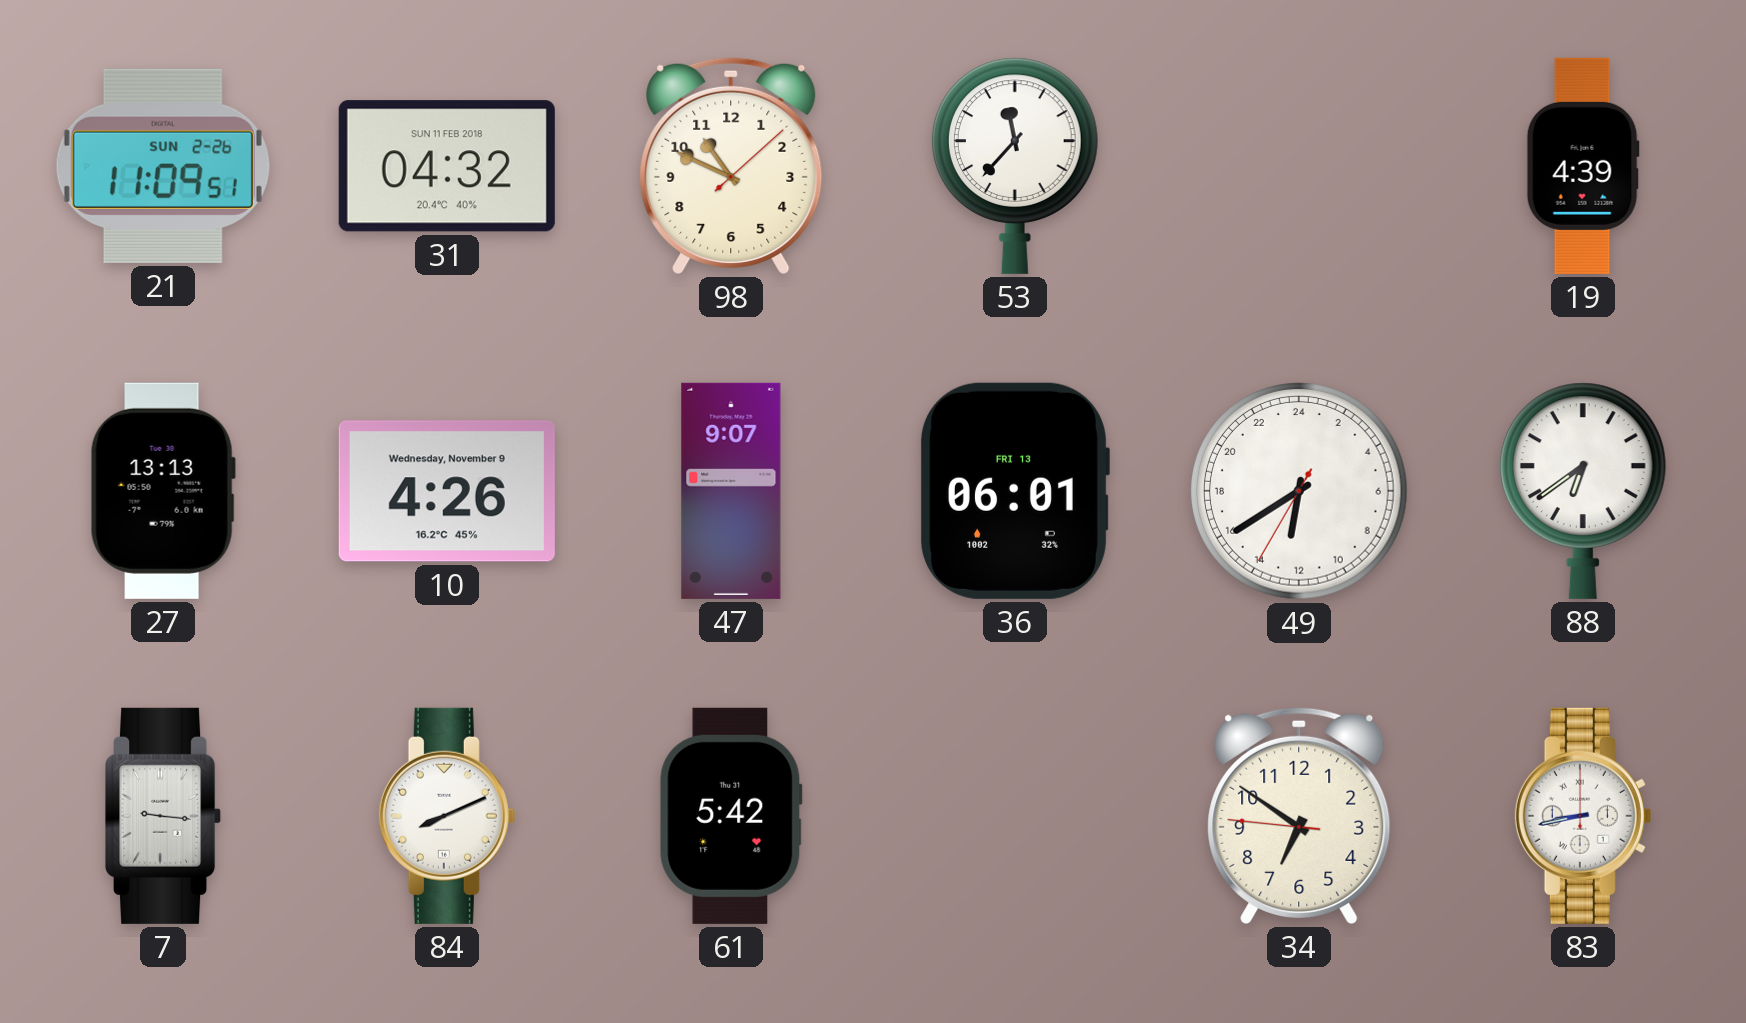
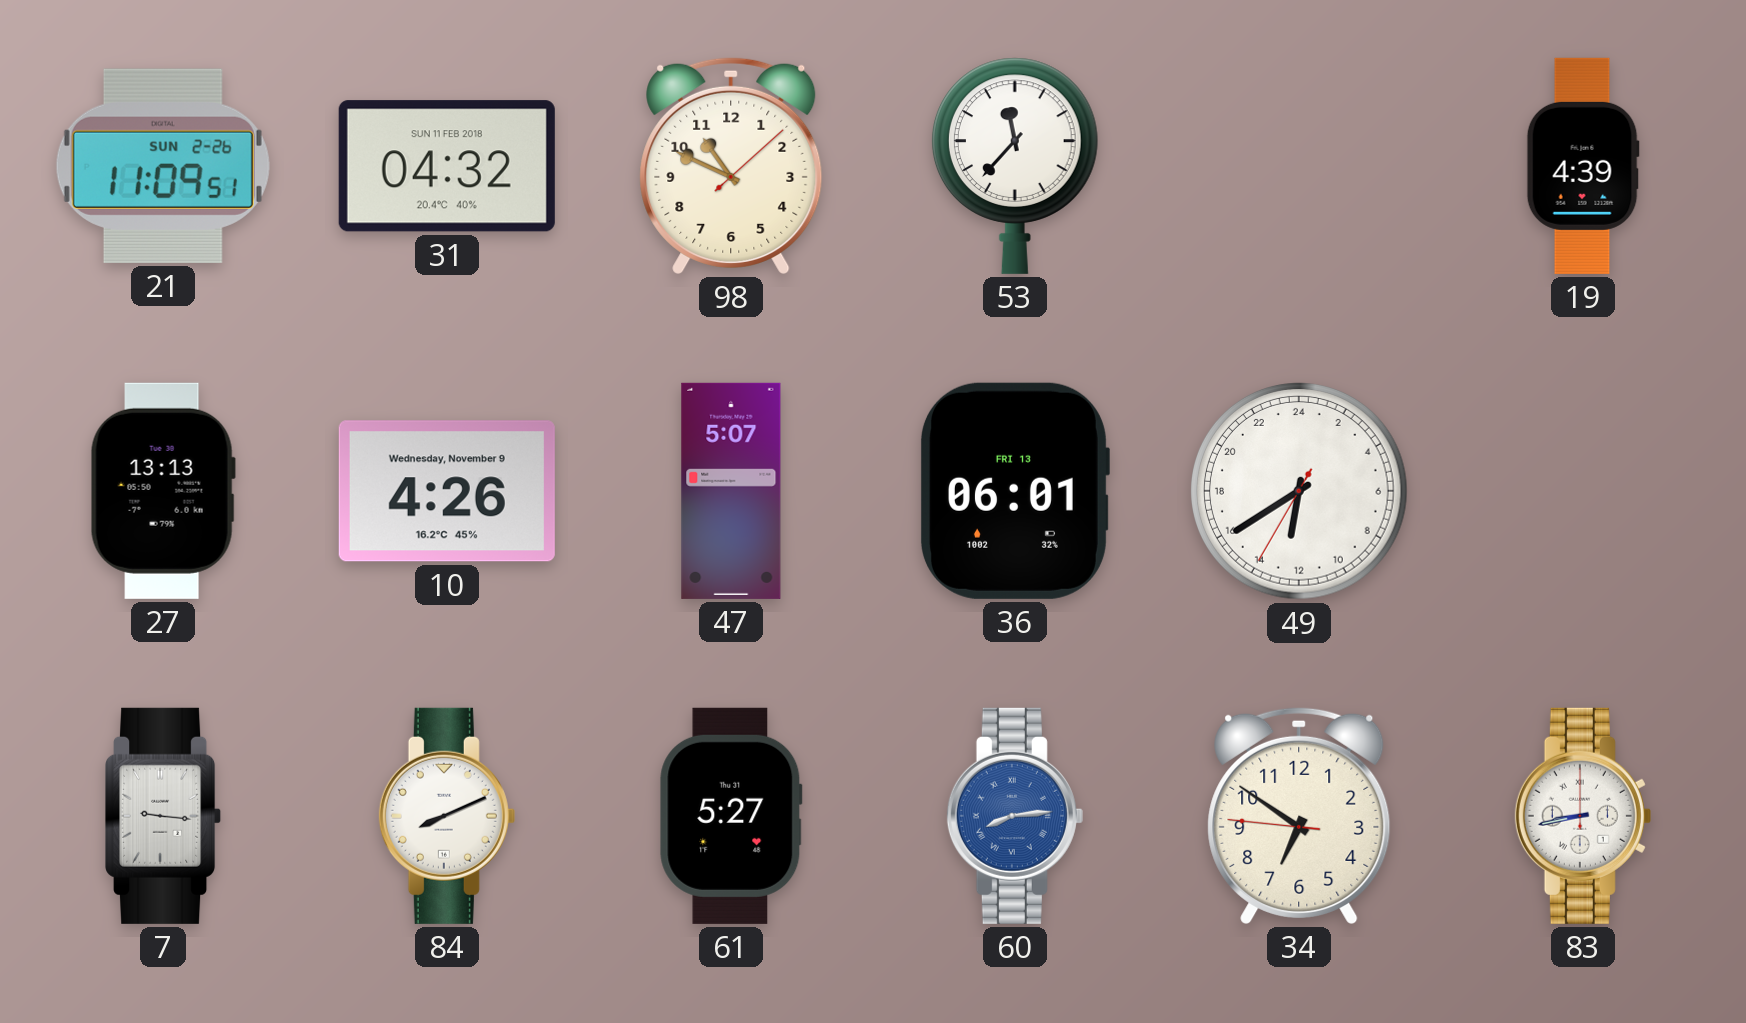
47: 9:07 -> 5:07
88: 6:39 -> none
61: 5:42 -> 5:27
60: none -> 8:14
